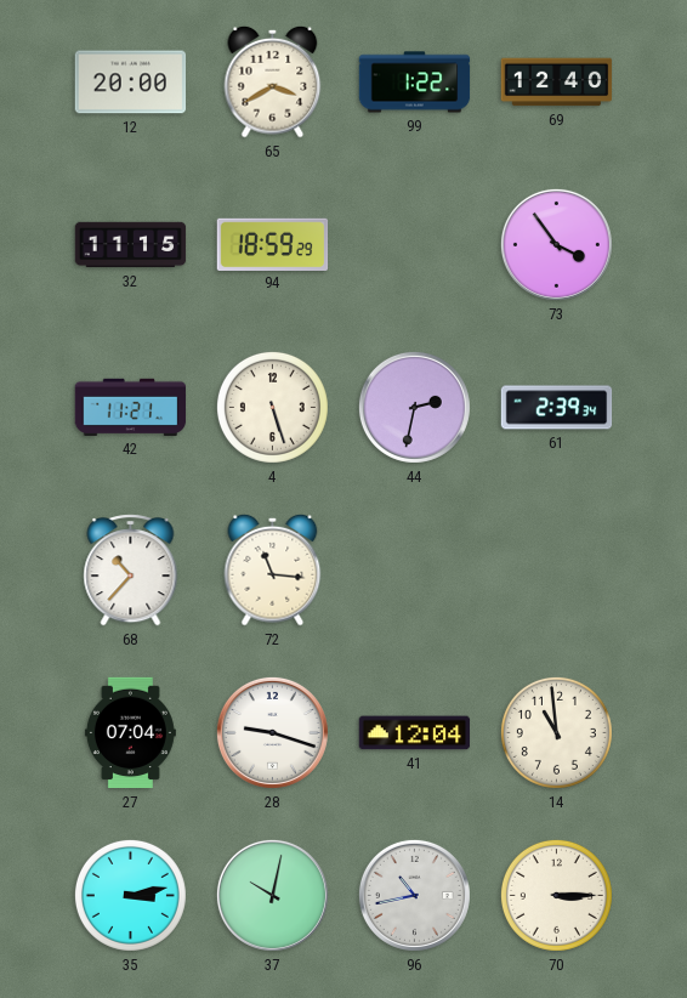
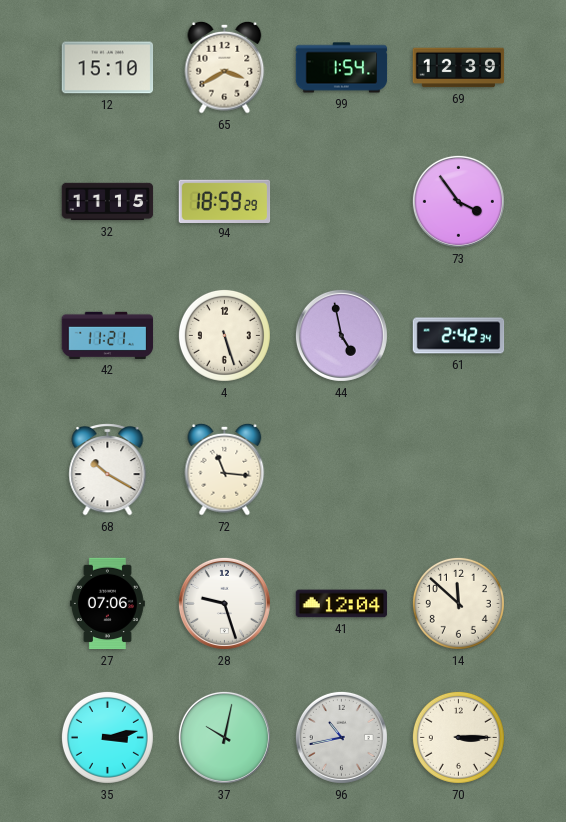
12: 20:00 -> 15:10
99: 1:22 -> 1:54
69: 12:40 -> 12:39
44: 2:32 -> 4:58
61: 2:39 -> 2:42
68: 10:37 -> 10:20
27: 07:04 -> 07:06
28: 9:18 -> 9:27
14: 10:59 -> 11:52
